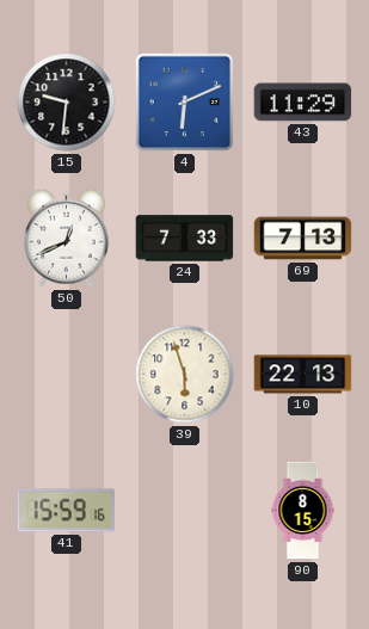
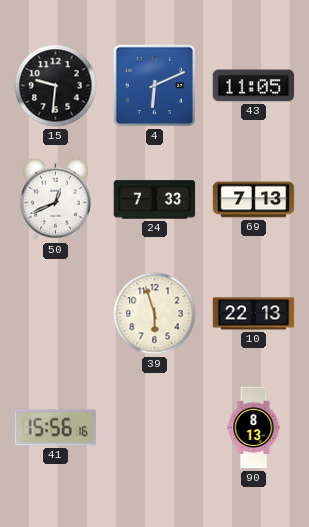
43: 11:29 -> 11:05
41: 15:59 -> 15:56
90: 8:15 -> 8:13
